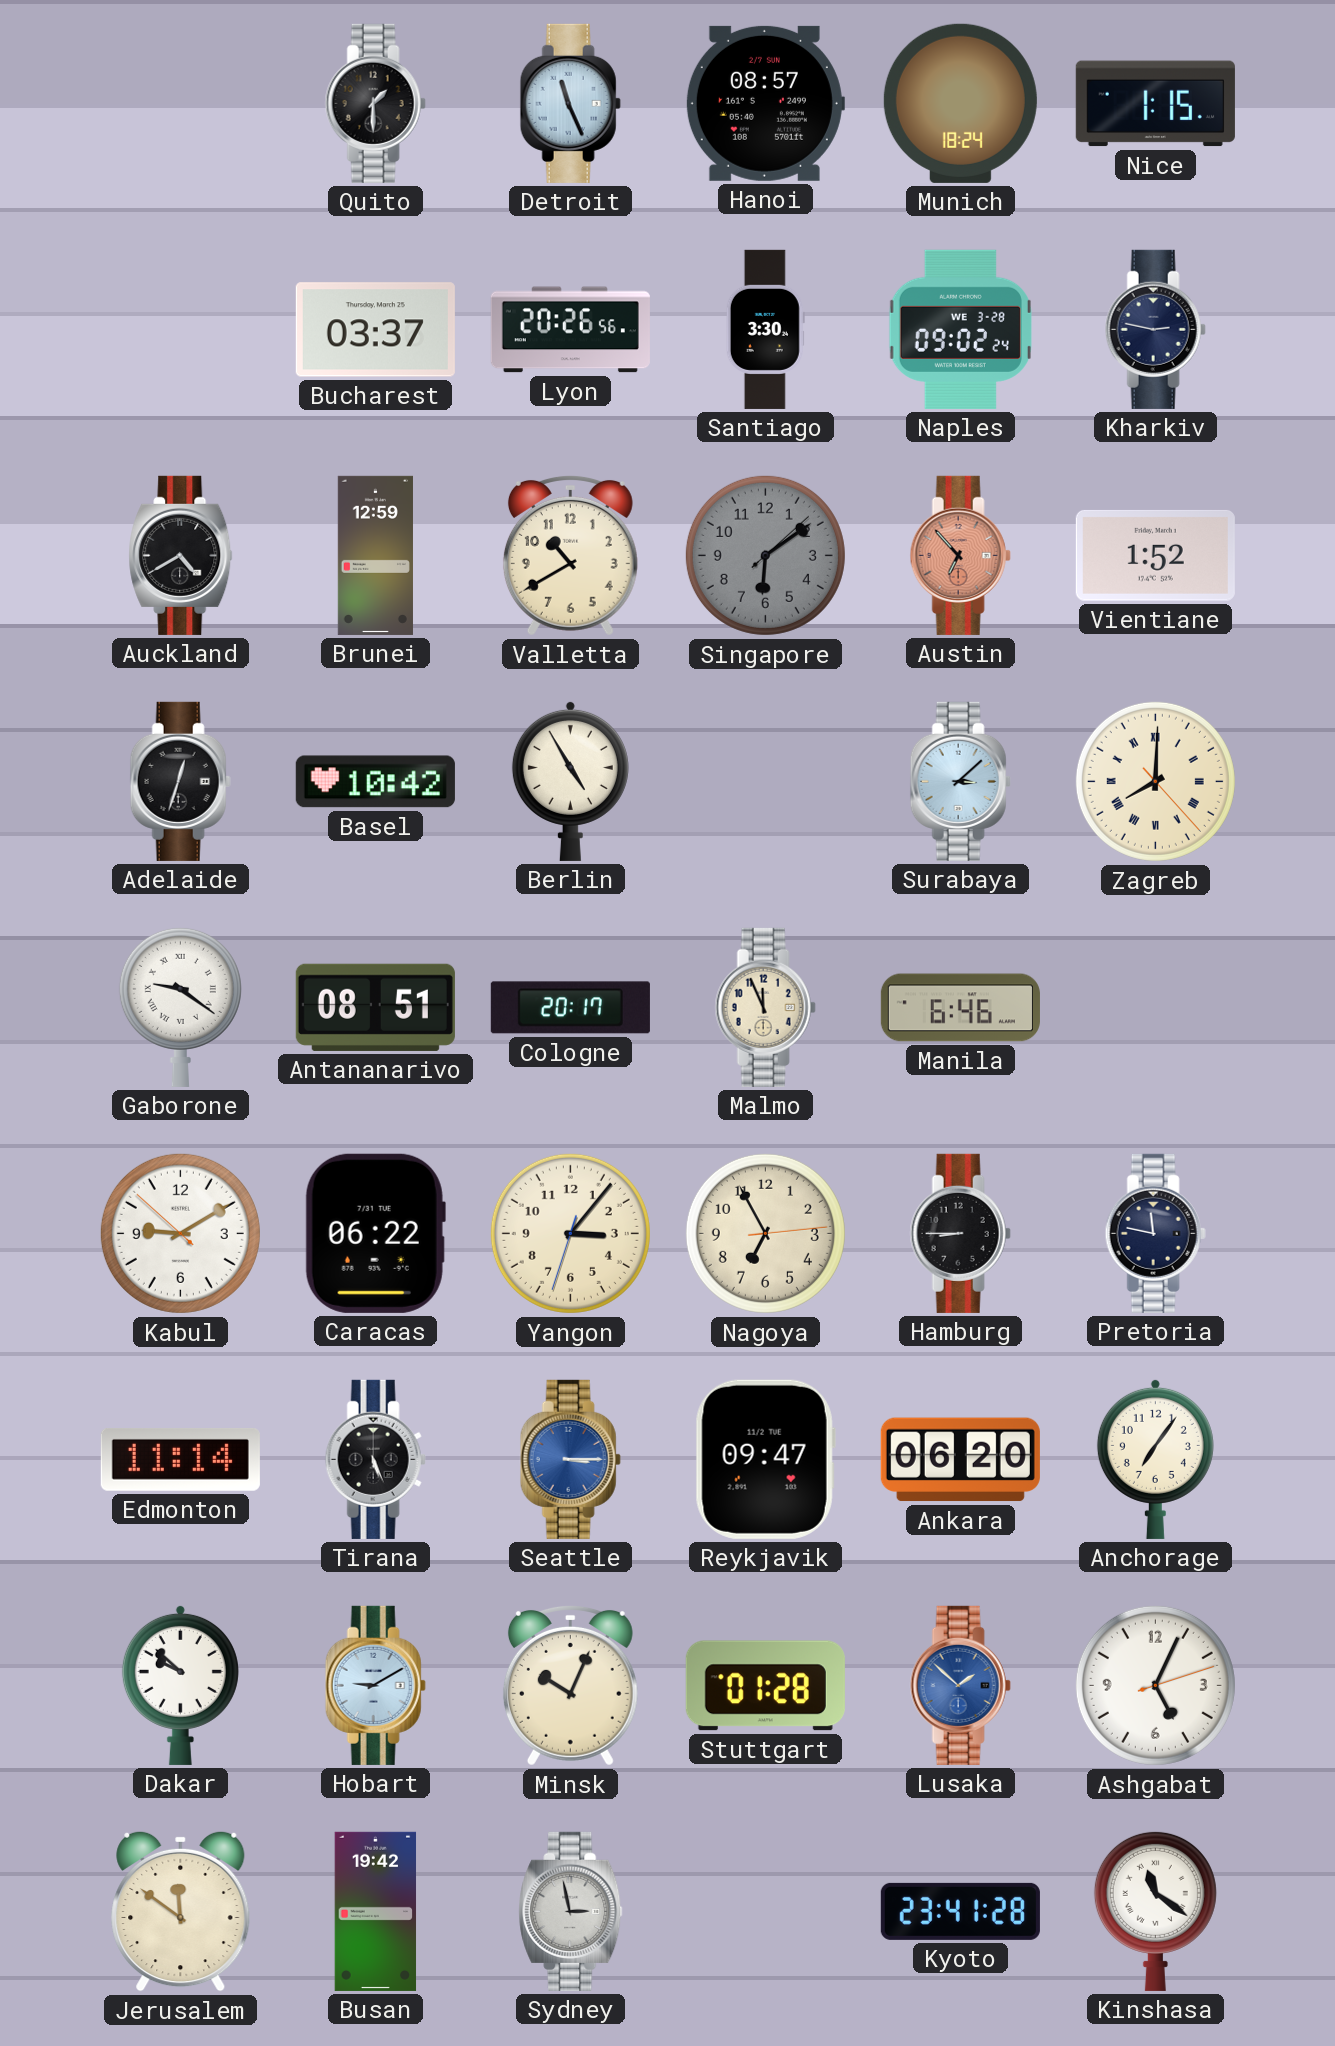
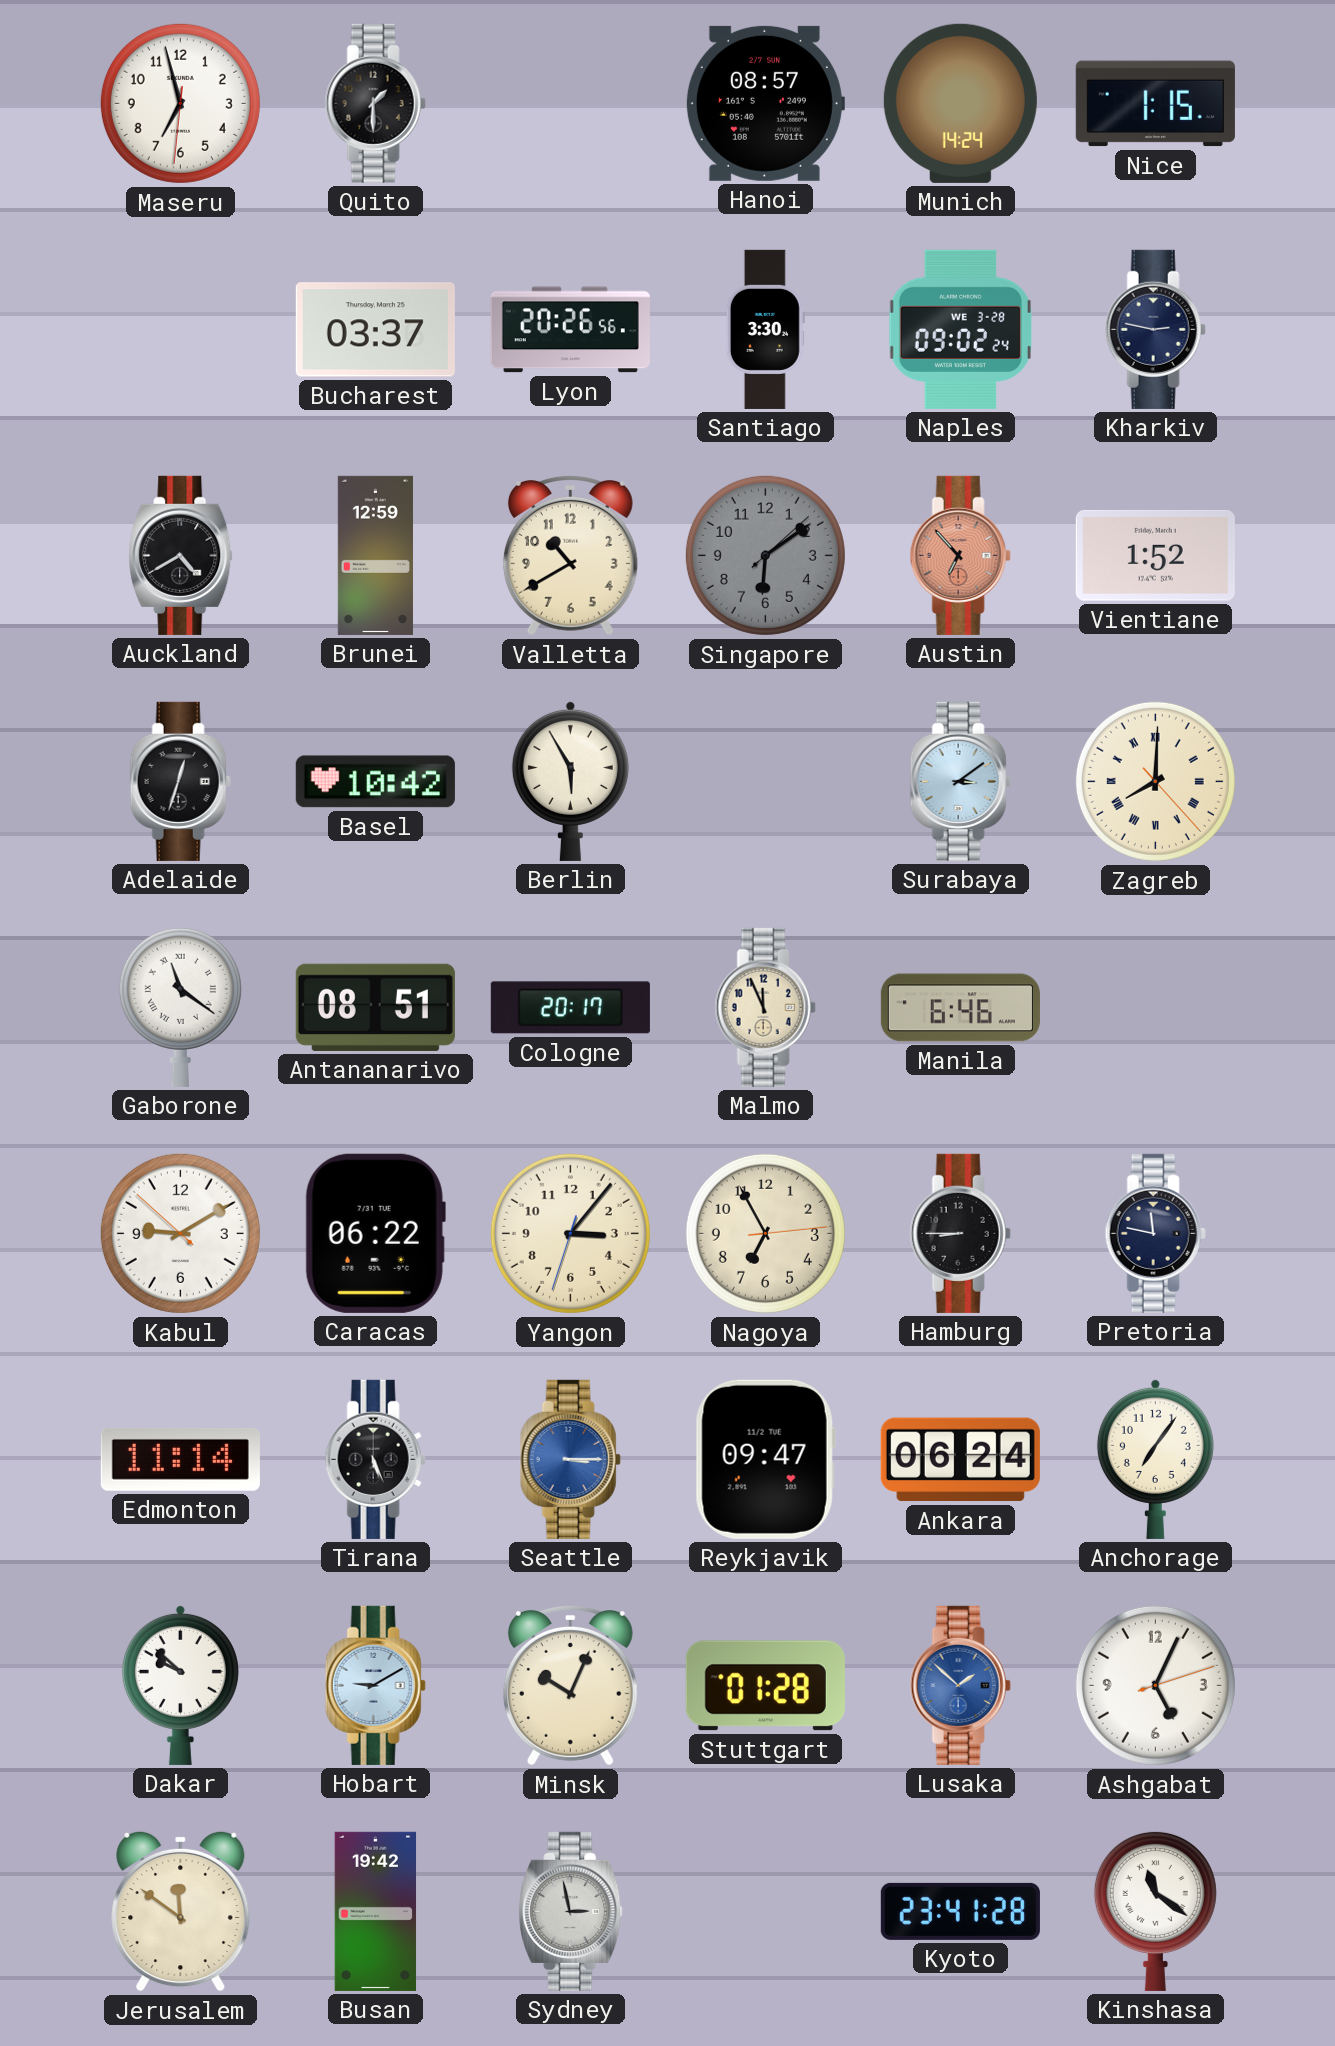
Maseru: none -> 6:57
Detroit: 11:26 -> none
Munich: 18:24 -> 14:24
Berlin: 4:55 -> 5:55
Surabaya: 3:08 -> 3:09
Gaborone: 9:21 -> 11:21
Ankara: 06:20 -> 06:24
